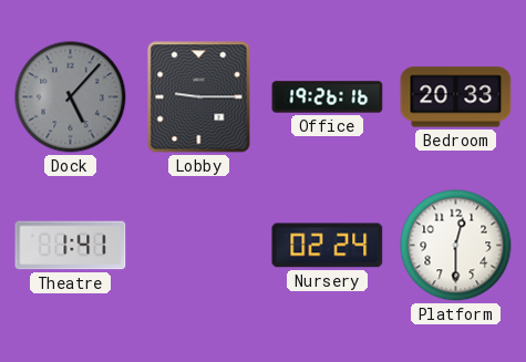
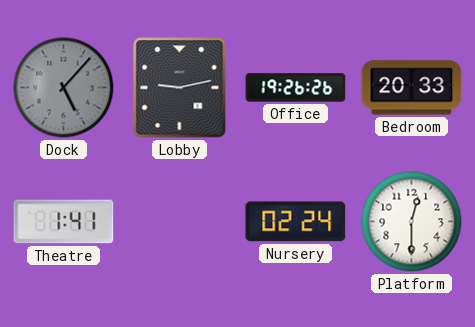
Lobby: 9:15 -> 9:13
Office: 19:26:16 -> 19:26:26
